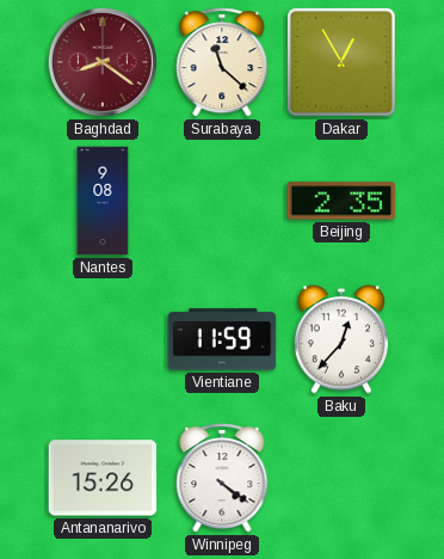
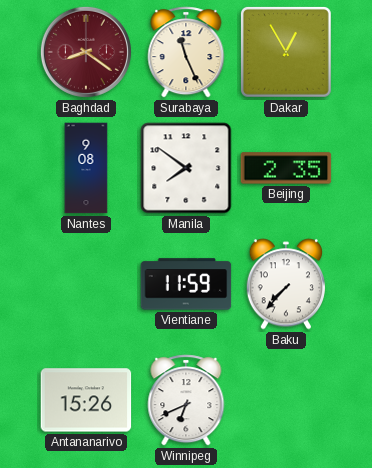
Surabaya: 11:22 -> 11:26
Manila: none -> 7:51
Baku: 12:37 -> 7:37
Winnipeg: 4:21 -> 6:41
